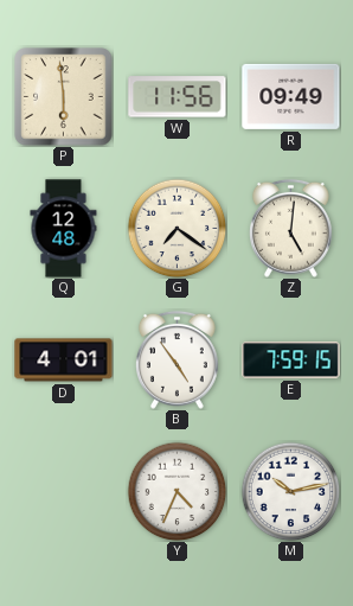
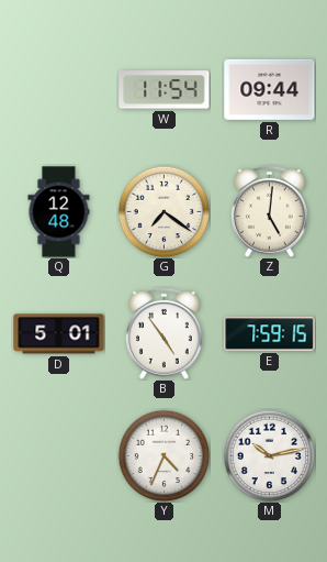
P: 5:59 -> none
W: 11:56 -> 11:54
R: 09:49 -> 09:44
D: 4:01 -> 5:01
